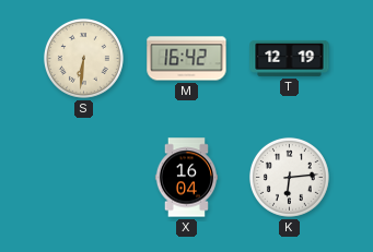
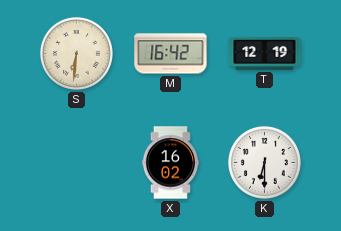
X: 16:04 -> 16:02
K: 6:14 -> 6:30
